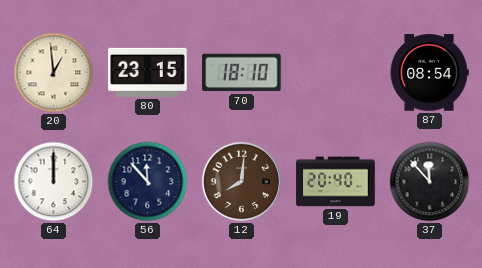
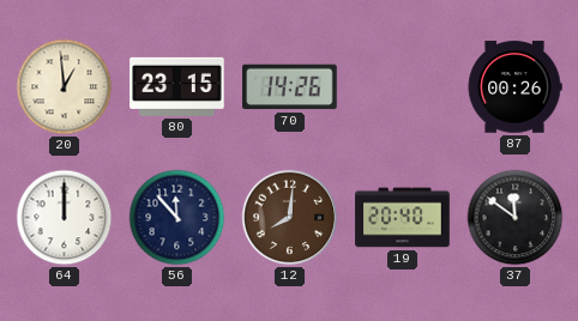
70: 18:10 -> 14:26
87: 08:54 -> 00:26
37: 11:53 -> 11:51
